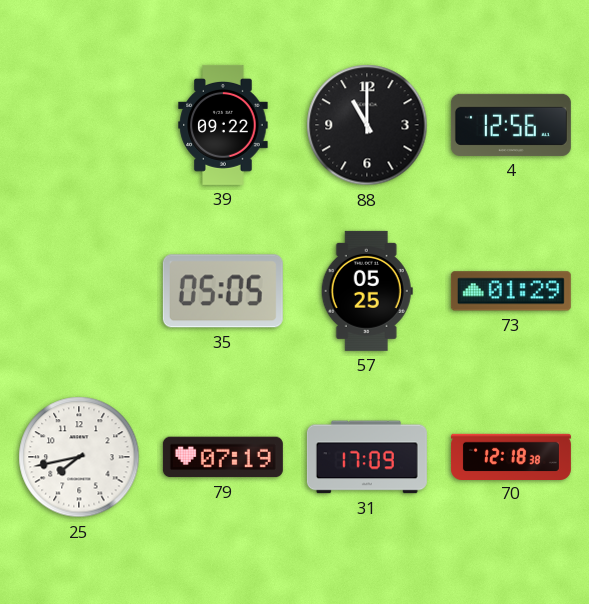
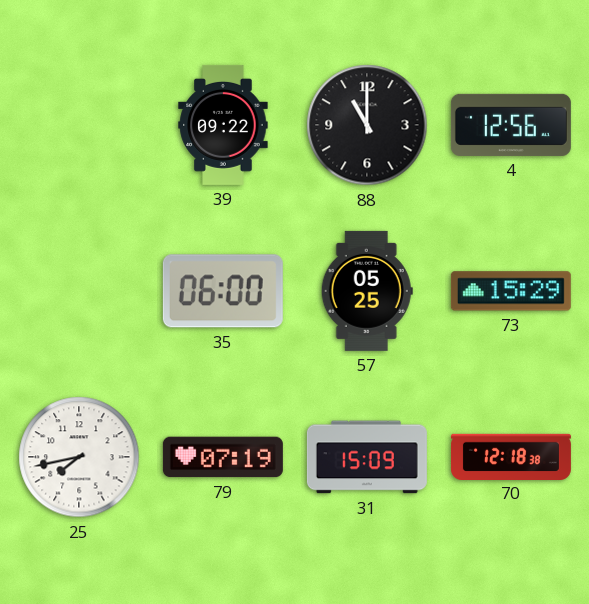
35: 05:05 -> 06:00
73: 01:29 -> 15:29
31: 17:09 -> 15:09
